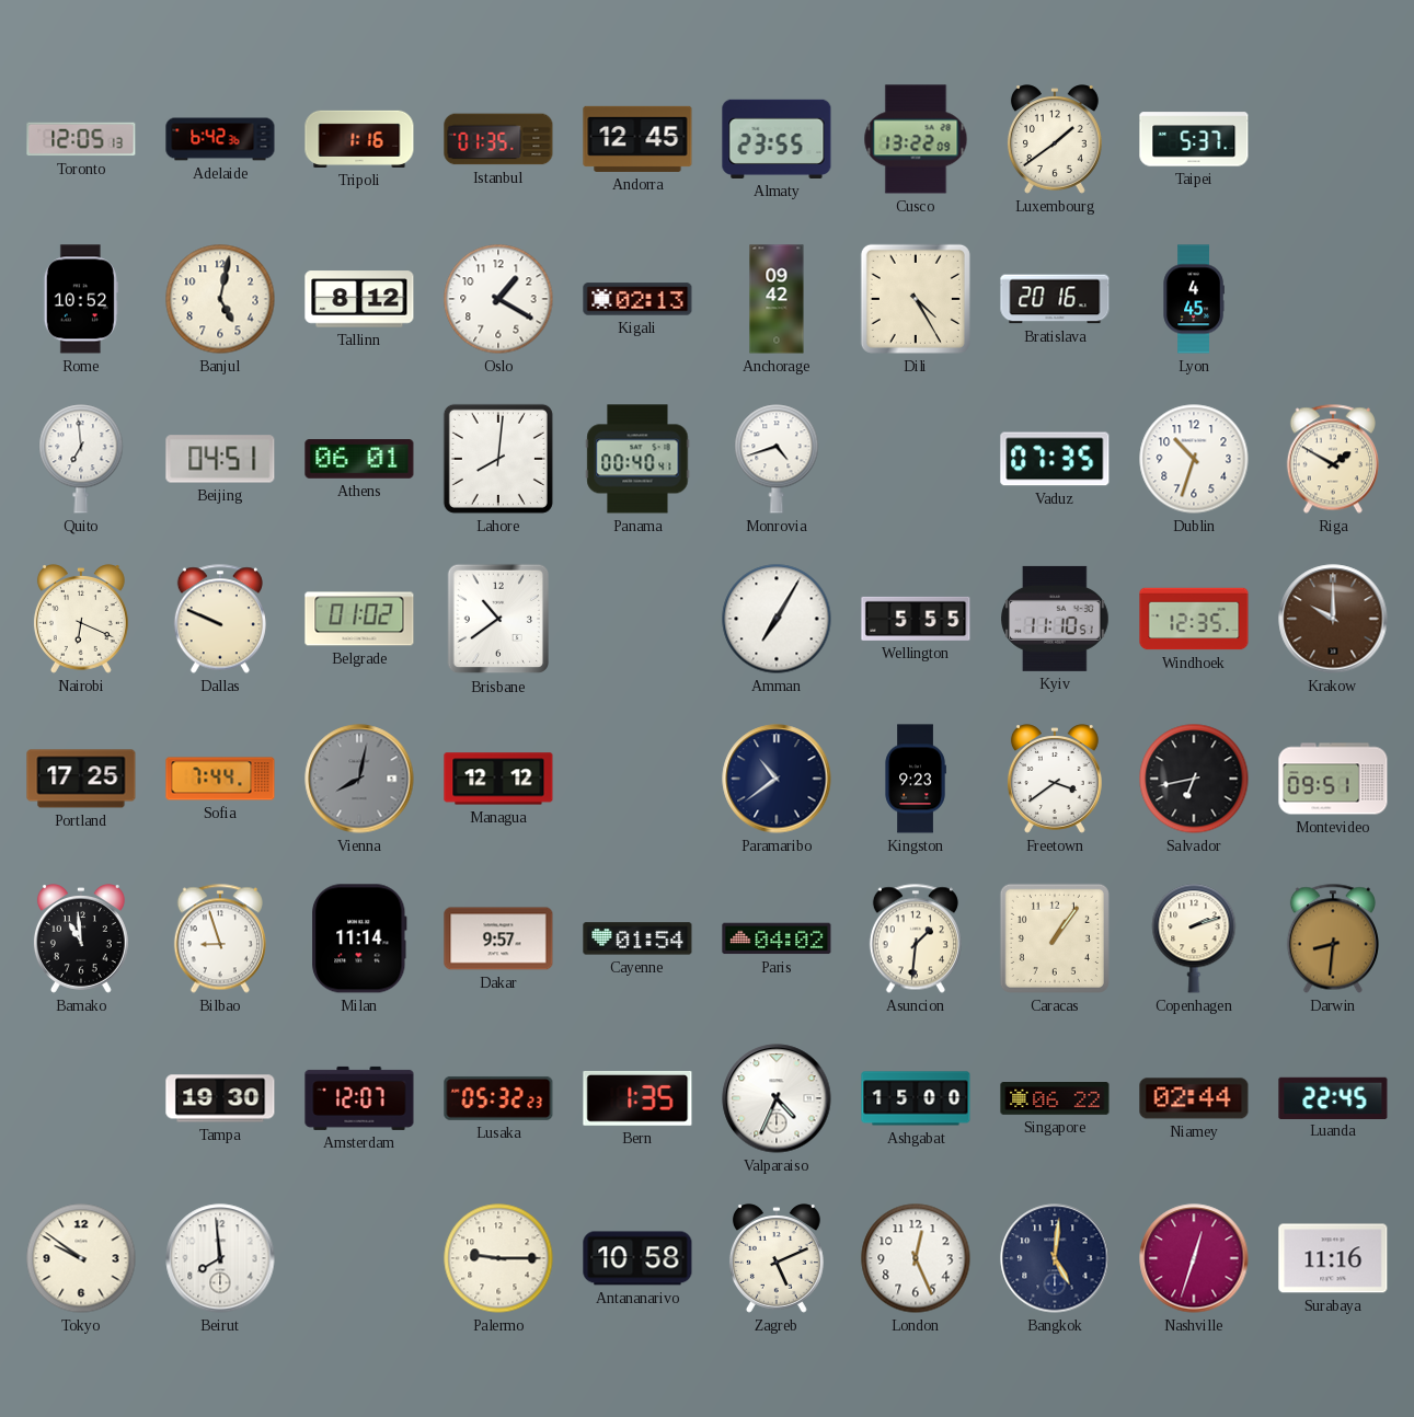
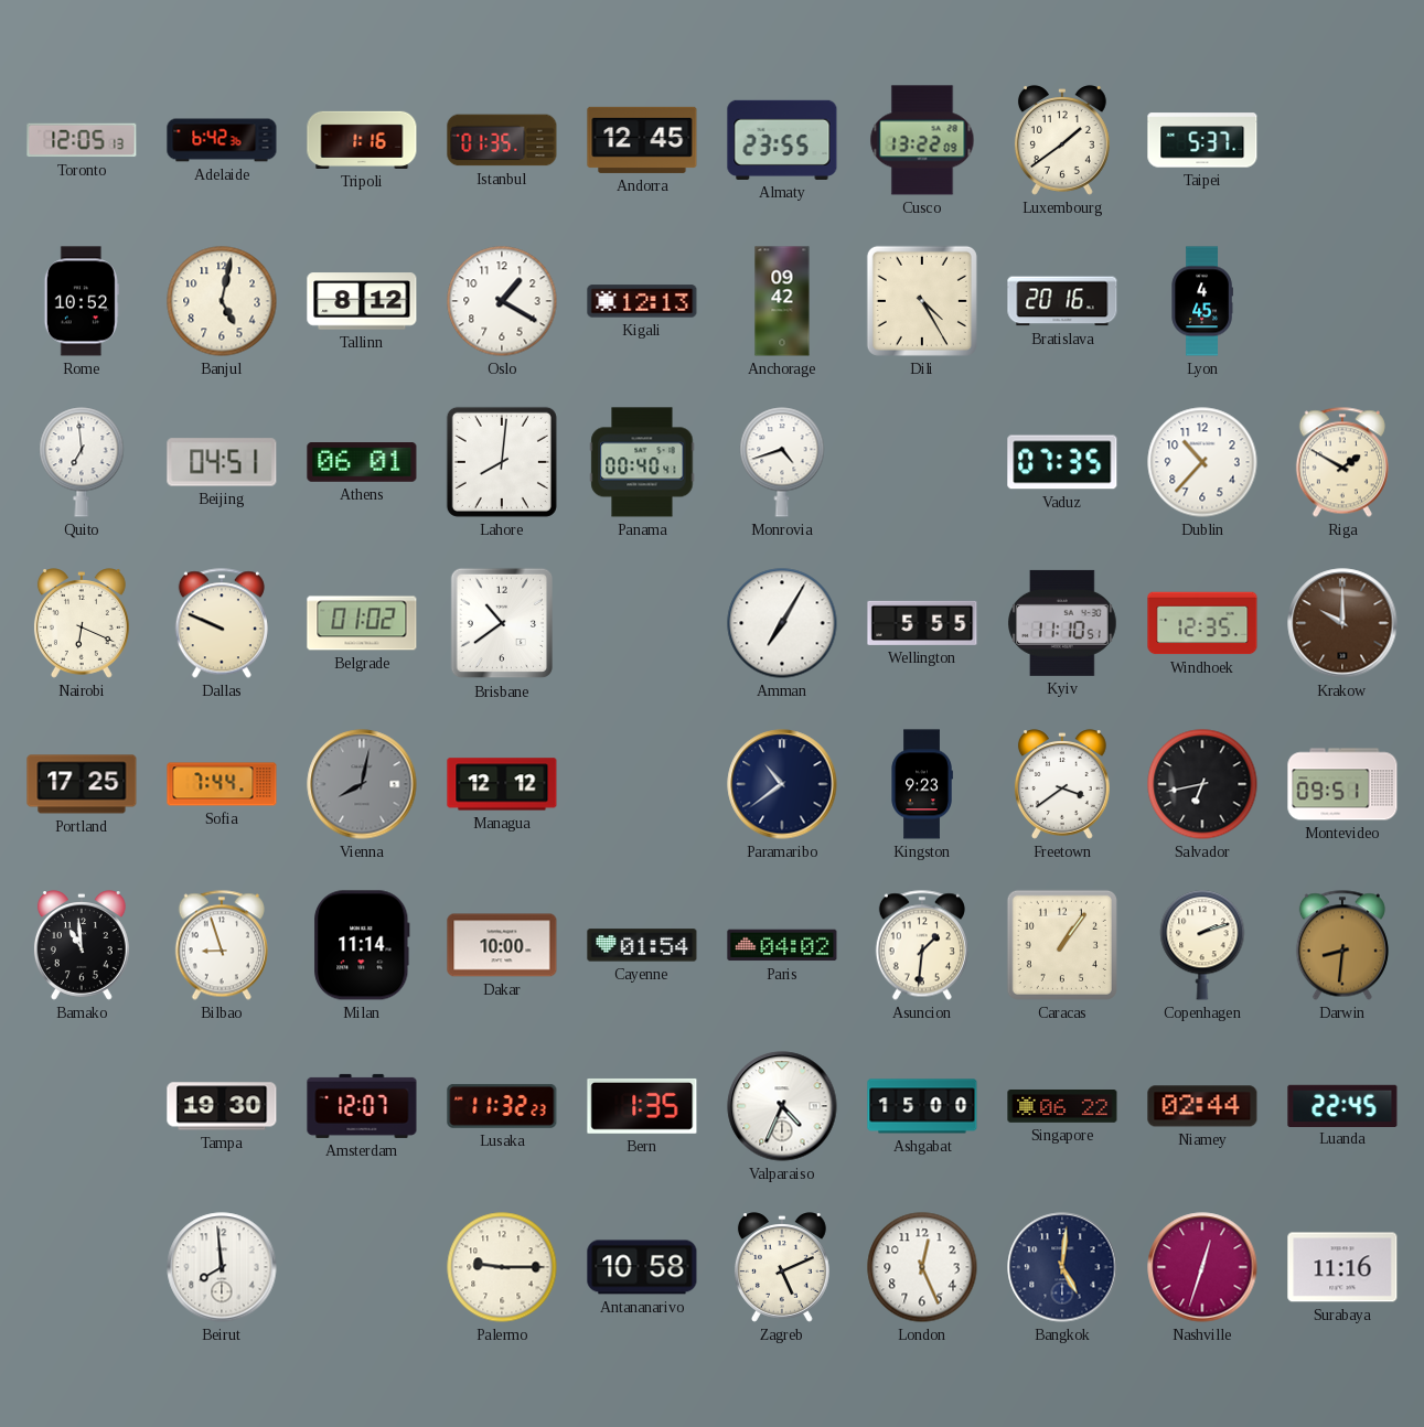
Kigali: 02:13 -> 12:13
Dublin: 10:33 -> 10:37
Dakar: 9:57 -> 10:00
Lusaka: 05:32 -> 11:32
Tokyo: 9:51 -> none
